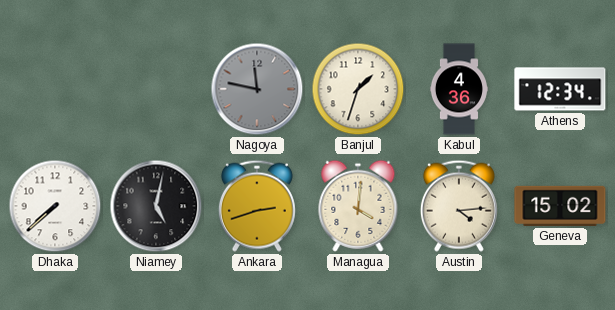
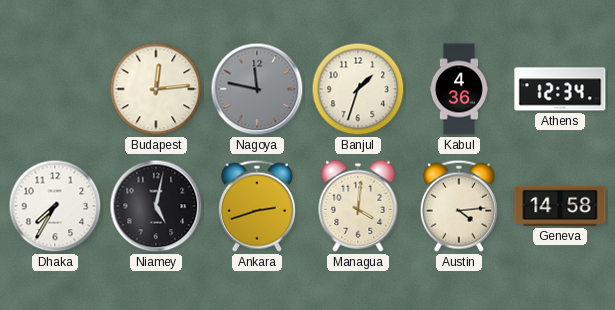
Budapest: none -> 12:14
Dhaka: 7:38 -> 7:35
Geneva: 15:02 -> 14:58
